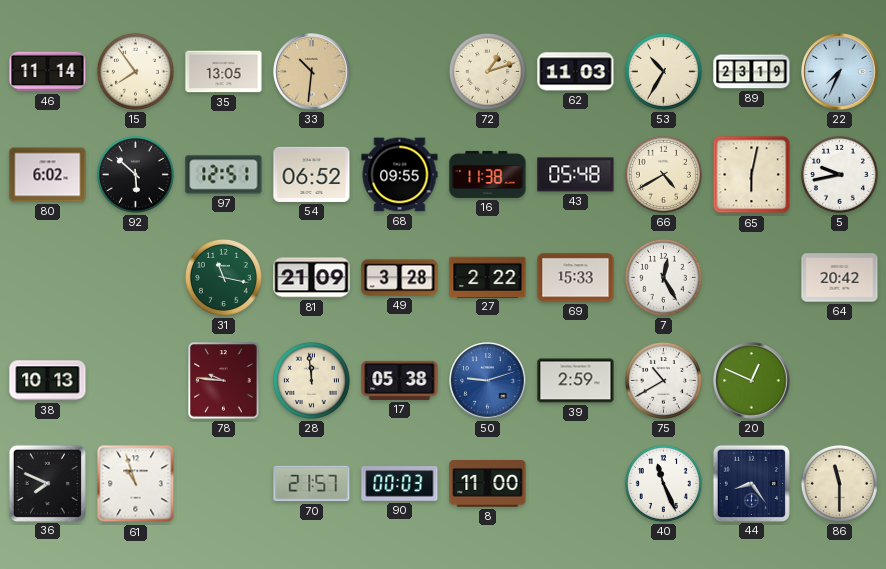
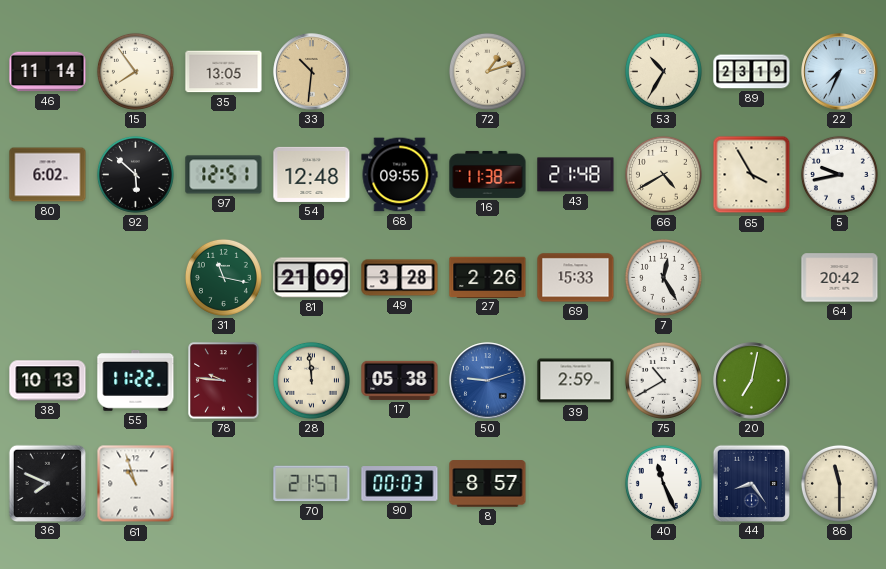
62: 11:03 -> none
54: 06:52 -> 12:48
43: 05:48 -> 21:48
65: 6:02 -> 3:55
27: 2:22 -> 2:26
55: none -> 11:22
20: 12:49 -> 7:02
8: 11:00 -> 8:57
